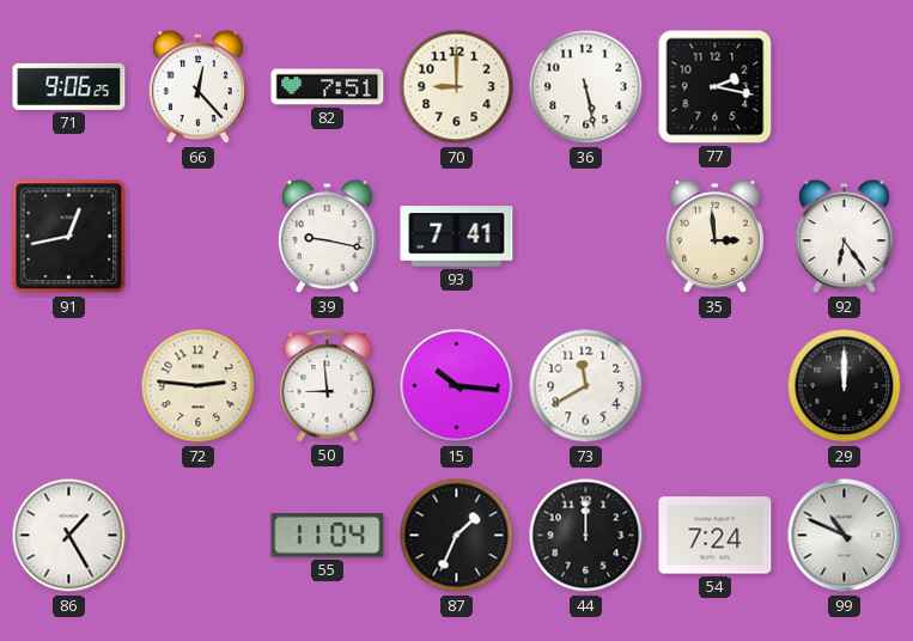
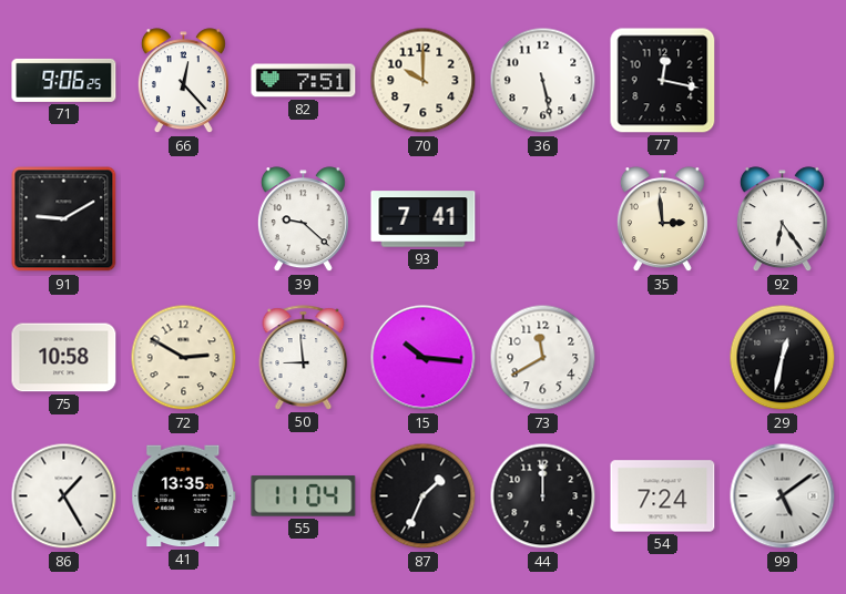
70: 9:00 -> 10:00
77: 2:17 -> 12:17
91: 12:43 -> 9:10
39: 9:17 -> 9:22
75: none -> 10:58
72: 2:46 -> 2:50
29: 12:00 -> 12:32
41: none -> 13:35
99: 10:49 -> 5:09
